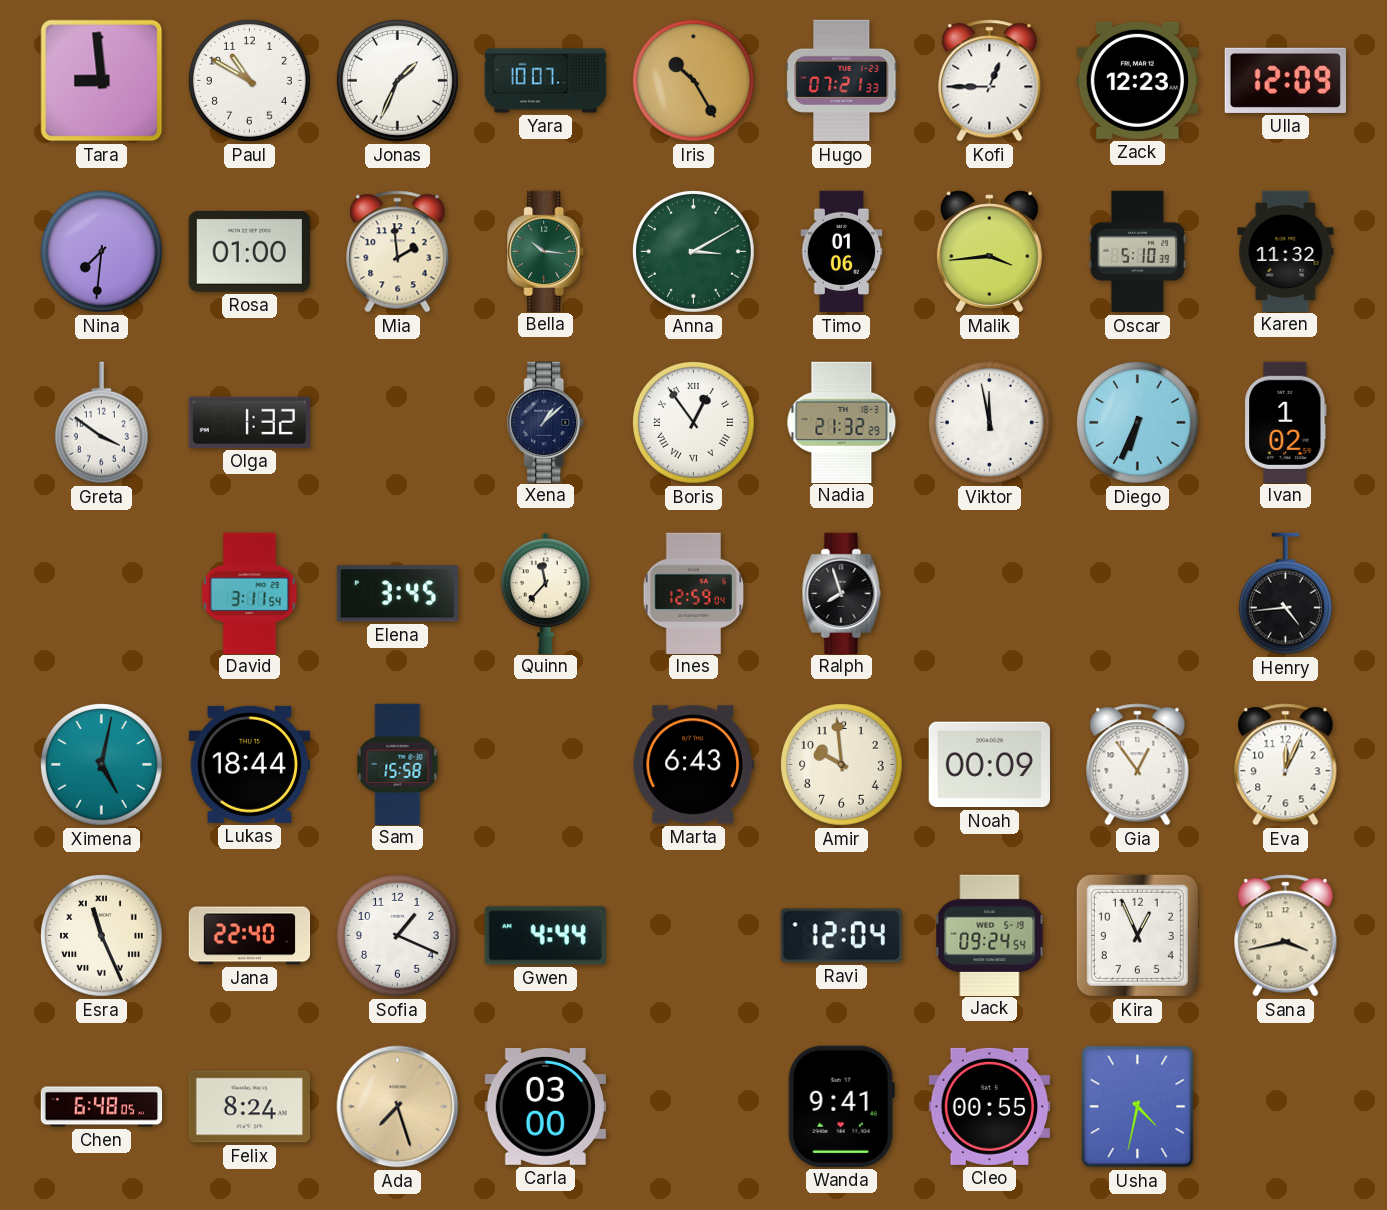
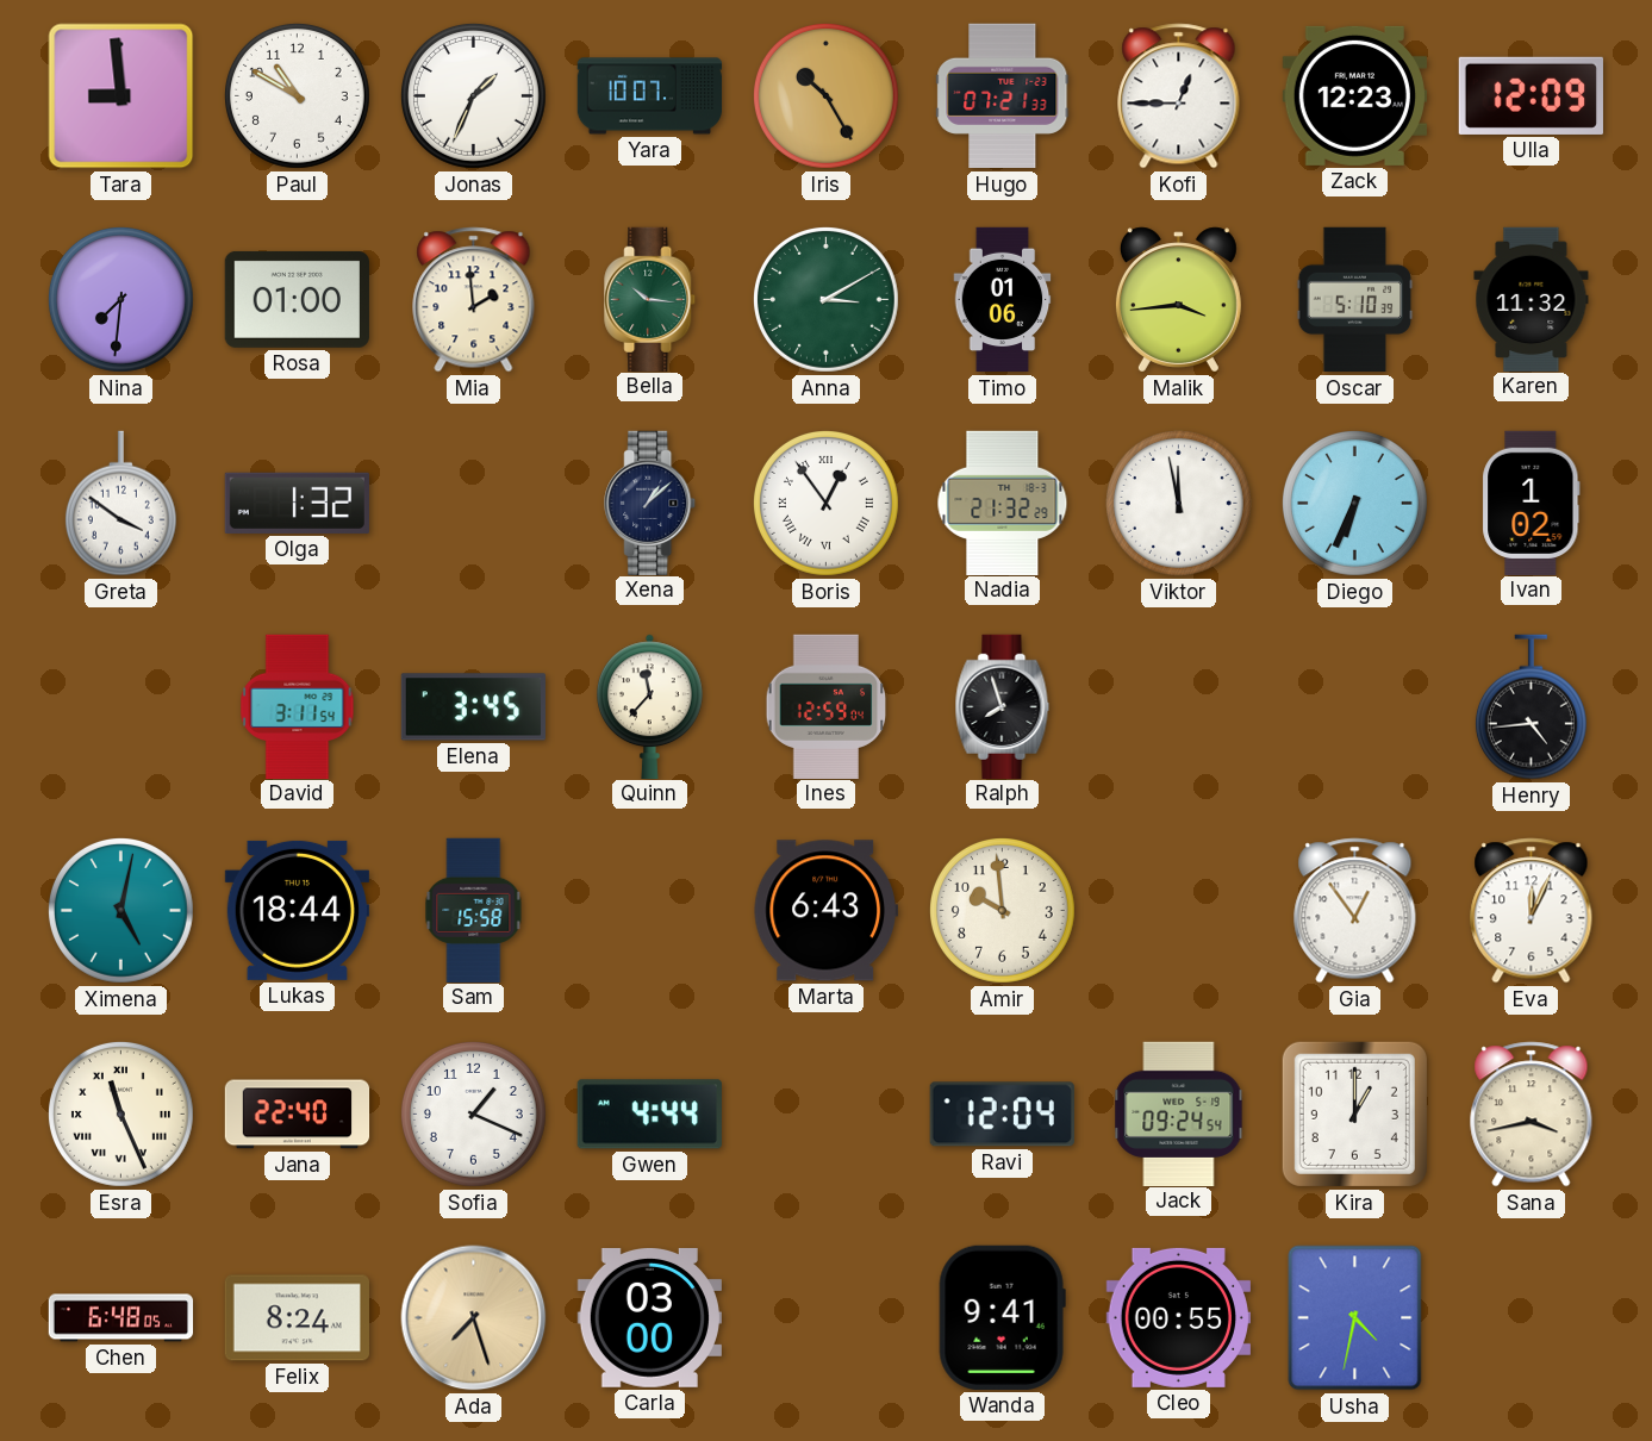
Noah: 00:09 -> none
Kira: 12:56 -> 1:00
